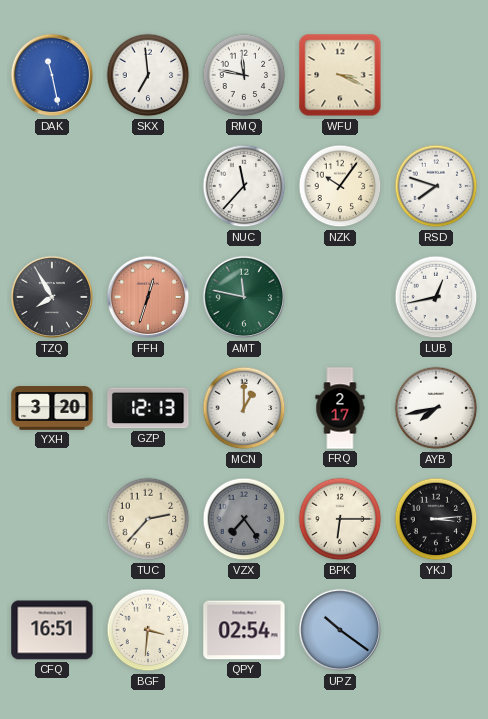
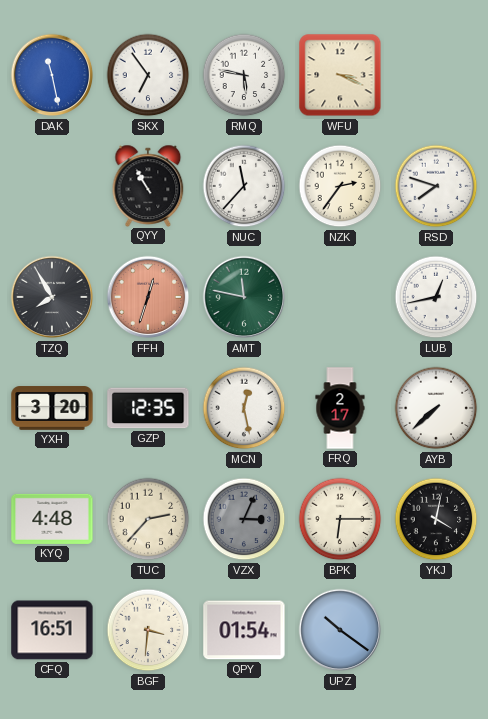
SKX: 6:59 -> 6:54
RMQ: 11:47 -> 5:47
QYY: none -> 10:55
NZK: 10:06 -> 2:36
GZP: 12:13 -> 12:35
MCN: 1:00 -> 12:28
AYB: 7:43 -> 7:38
KYQ: none -> 4:48
VZX: 7:24 -> 3:04
YKJ: 3:14 -> 4:02
QPY: 02:54 -> 01:54
